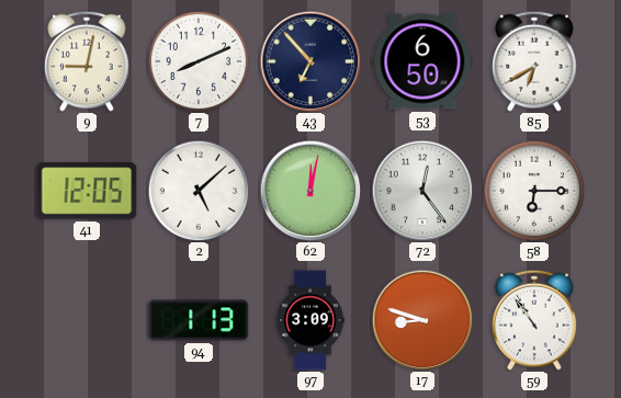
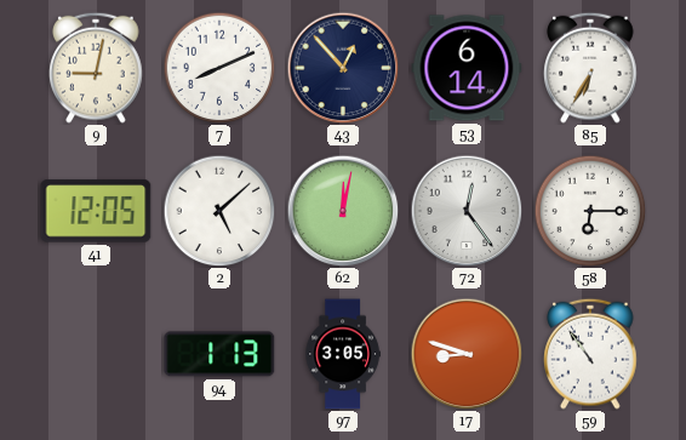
43: 6:53 -> 12:53
53: 6:50 -> 6:14
85: 6:40 -> 6:35
97: 3:09 -> 3:05
